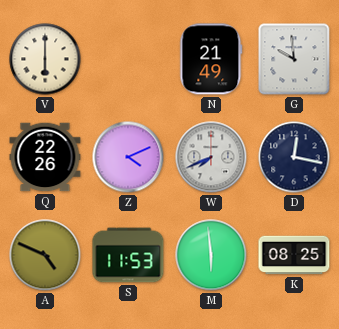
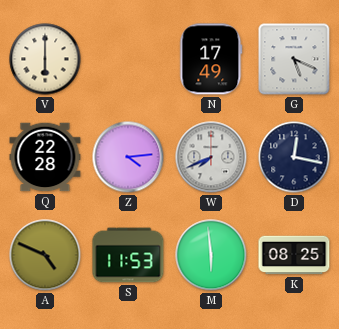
N: 21:49 -> 17:49
G: 9:59 -> 5:19
Q: 22:26 -> 22:28
Z: 4:11 -> 4:14
